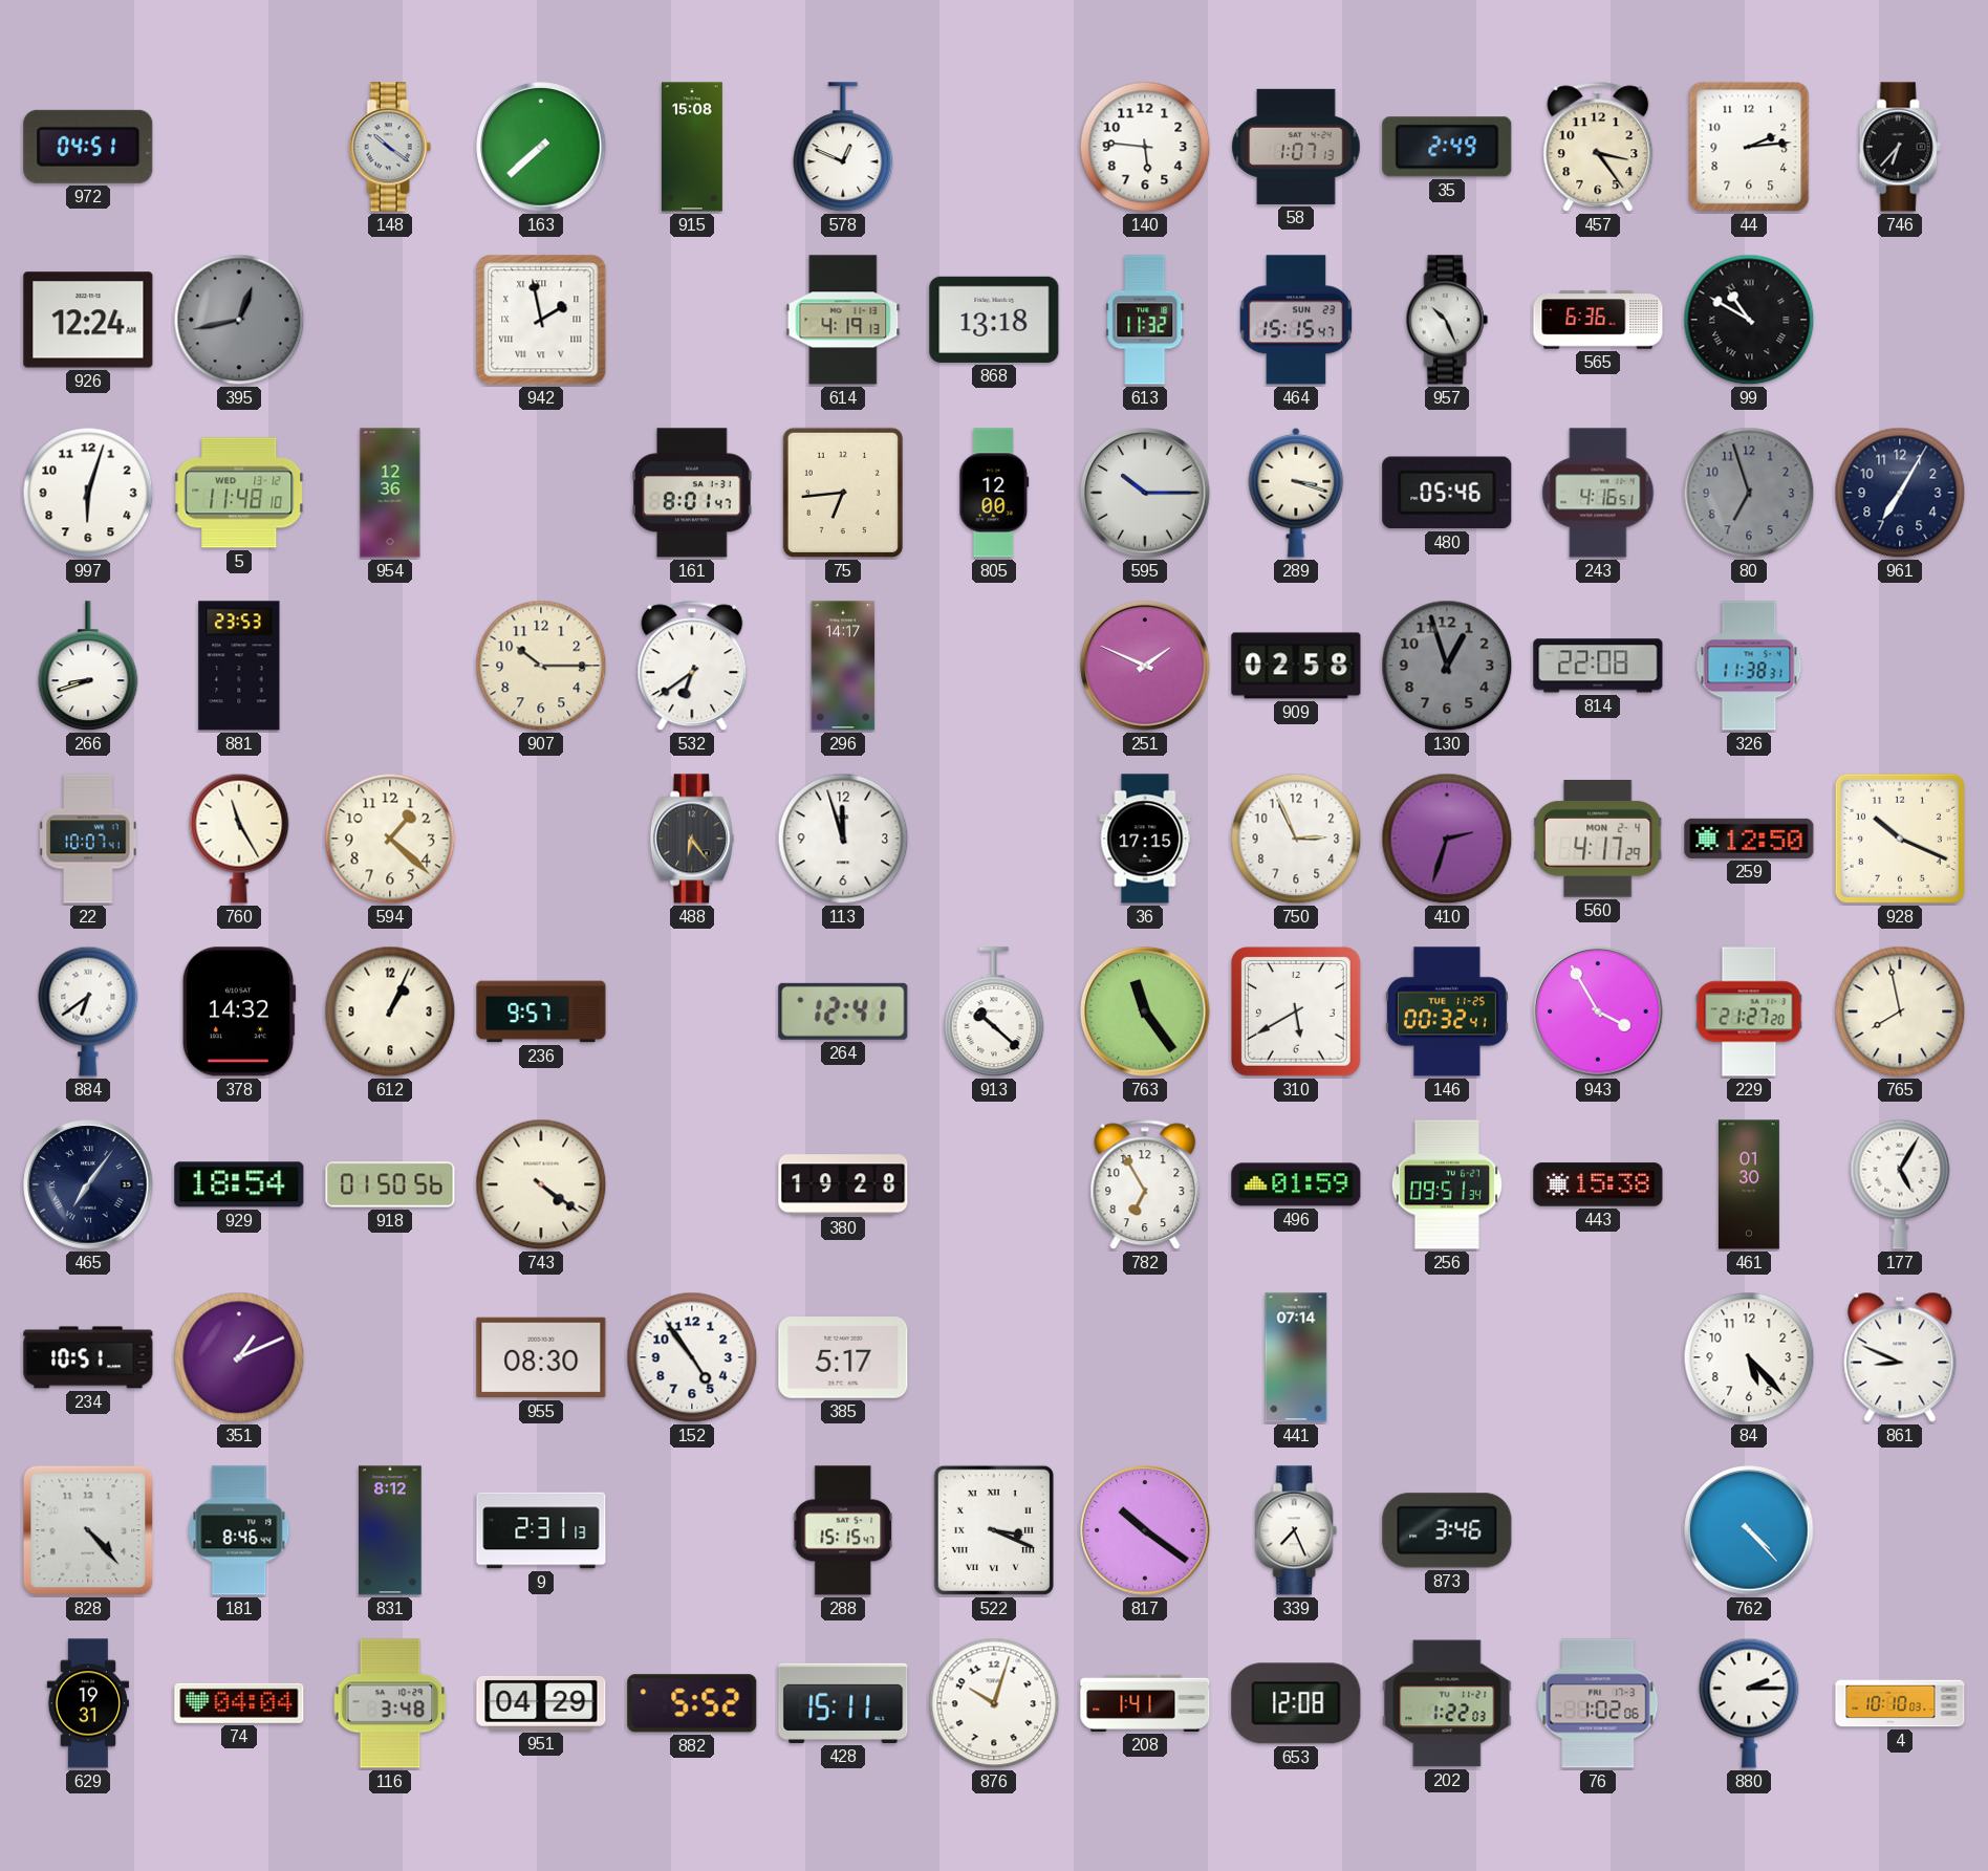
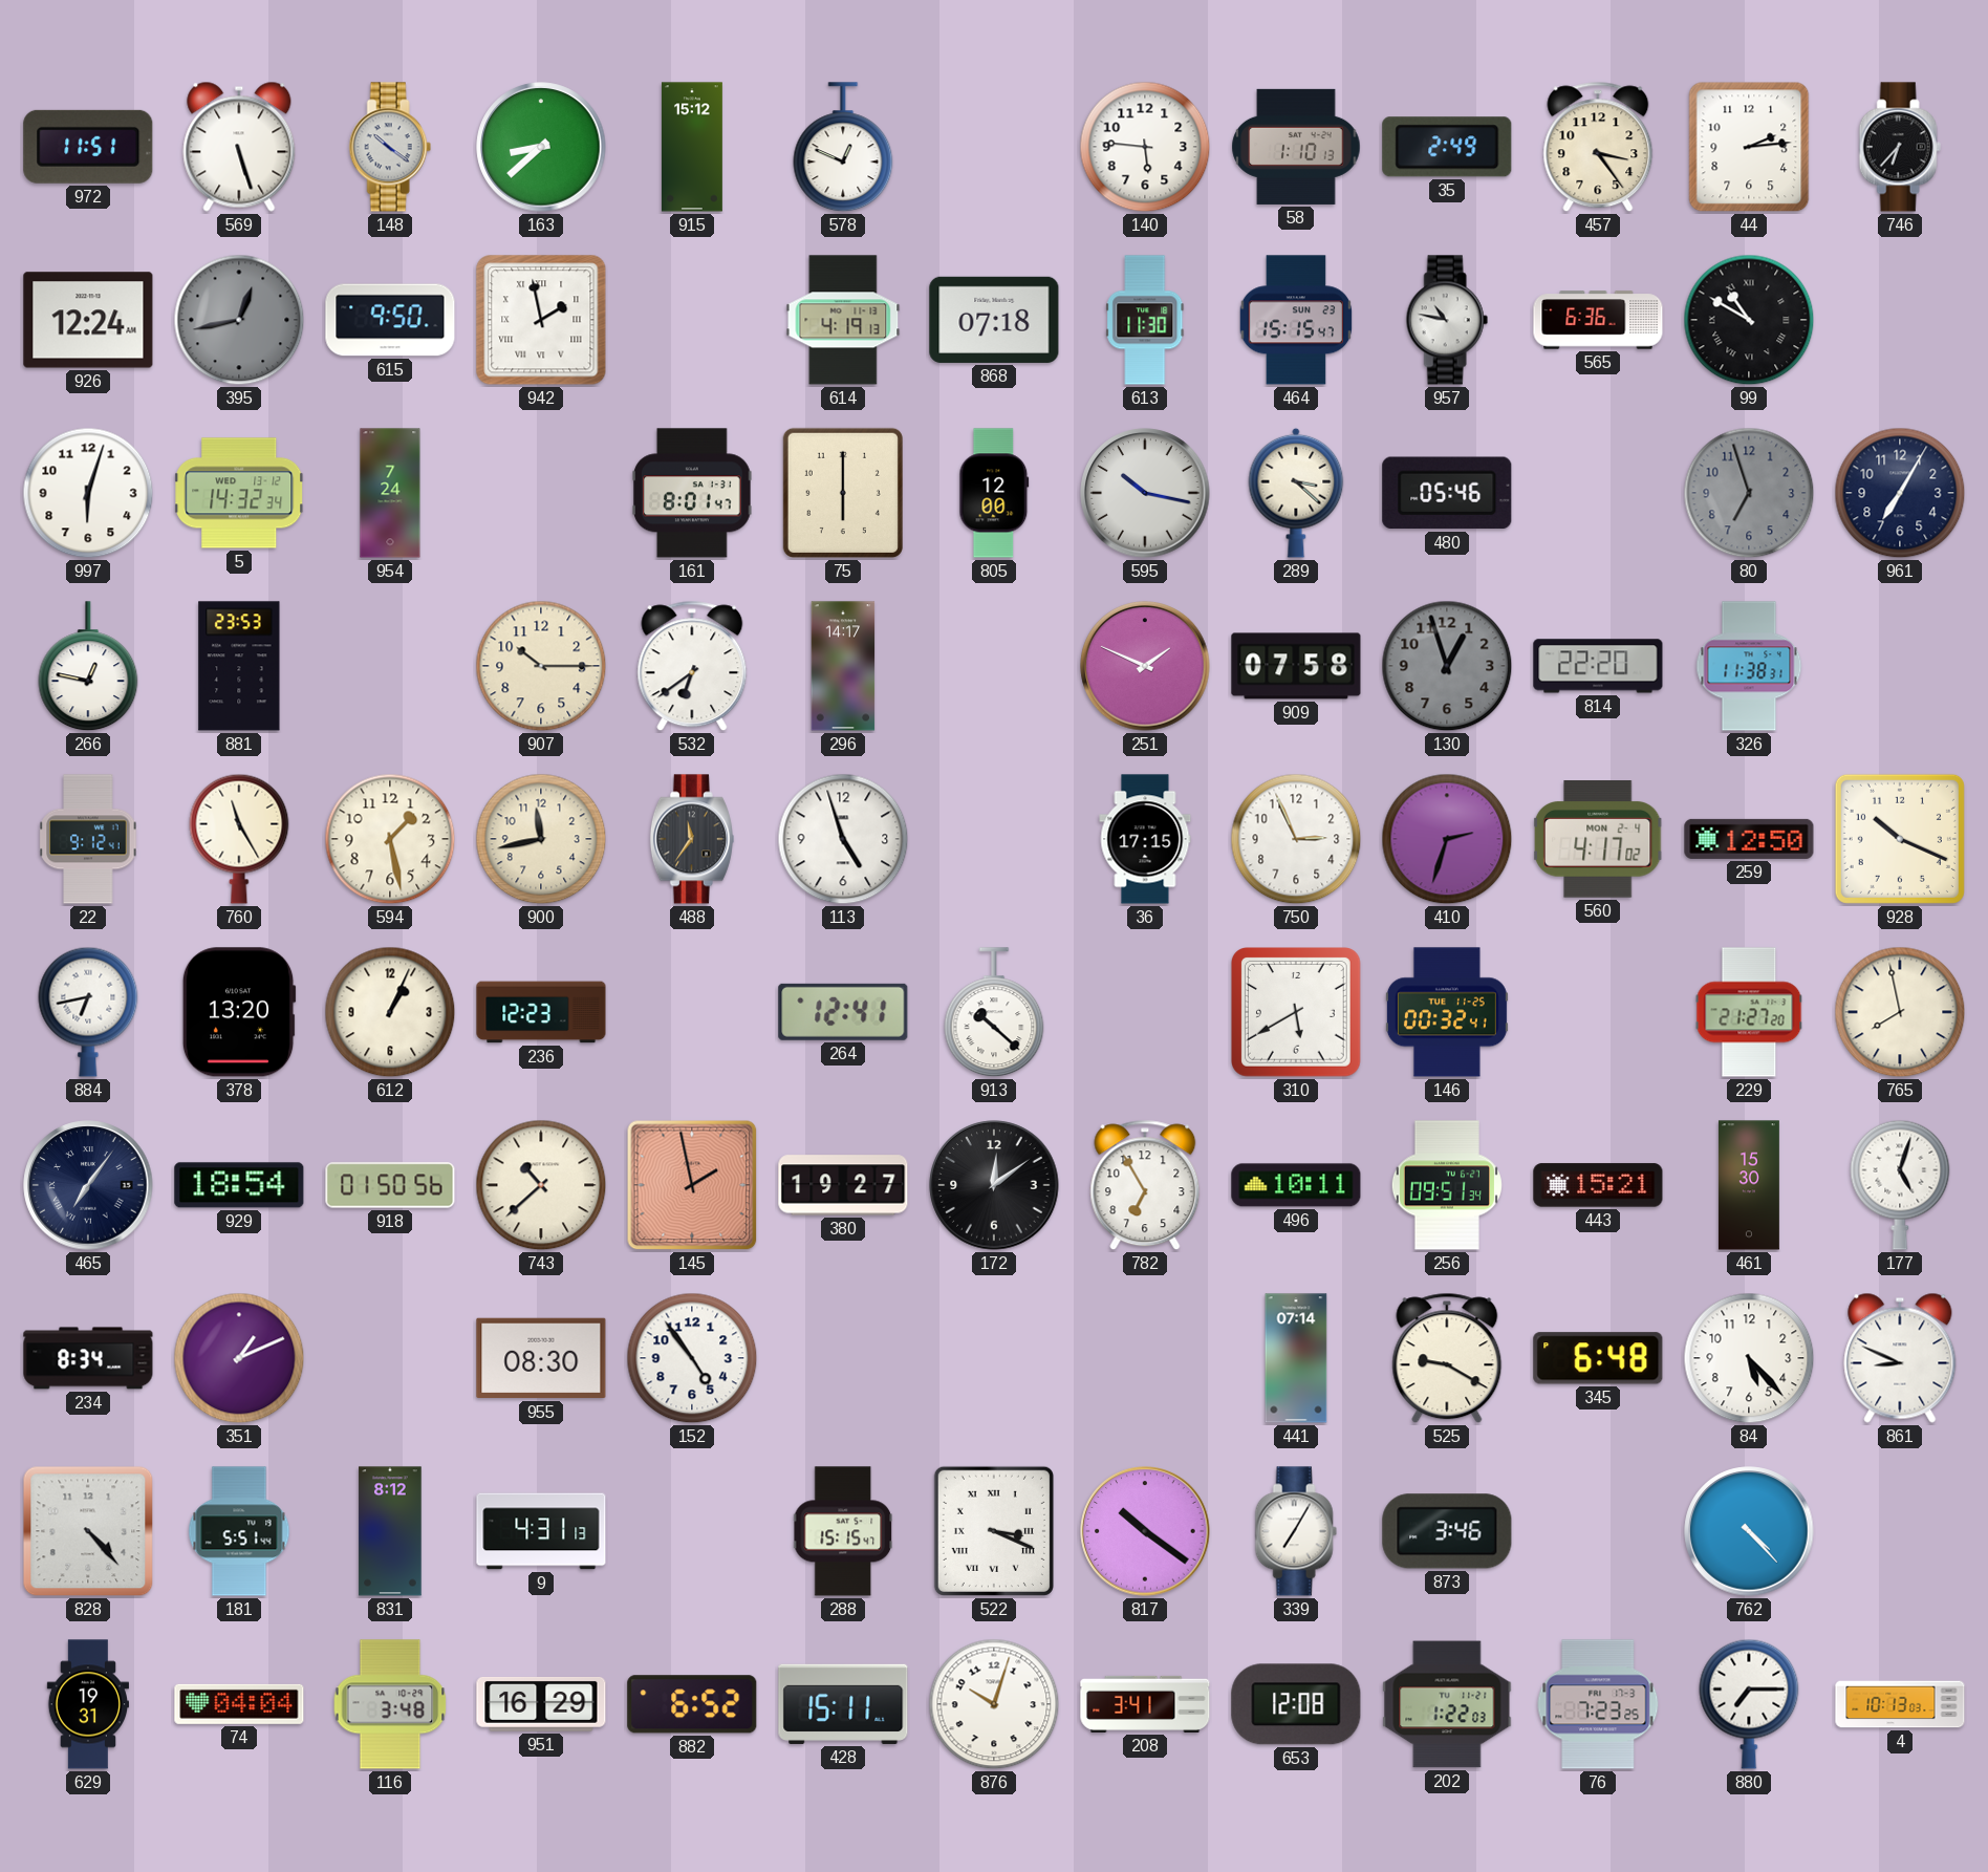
972: 04:51 -> 11:51
569: none -> 5:27
163: 7:38 -> 8:38
915: 15:08 -> 15:12
58: 1:07 -> 1:10
615: none -> 9:50
868: 13:18 -> 07:18
613: 11:32 -> 11:30
957: 10:26 -> 10:47
5: 11:48 -> 14:32
954: 12:36 -> 7:24
75: 6:44 -> 6:00
595: 10:15 -> 10:17
289: 3:18 -> 3:22
243: 4:16 -> none
266: 8:42 -> 12:47
909: 02:58 -> 07:58
814: 22:08 -> 22:20
22: 10:07 -> 9:12
594: 1:22 -> 1:28
900: none -> 11:43
488: 6:24 -> 11:36
113: 11:57 -> 4:57
560: 4:17:29 -> 4:17:02
884: 6:39 -> 6:43
378: 14:32 -> 13:20
236: 9:57 -> 12:23
763: 11:24 -> none
943: 3:55 -> none
743: 4:21 -> 10:38
145: none -> 1:58
380: 19:28 -> 19:27
172: none -> 12:09
496: 01:59 -> 10:11
443: 15:38 -> 15:21
461: 01:30 -> 15:30
177: 5:05 -> 5:03
234: 10:51 -> 8:34
385: 5:17 -> none
525: none -> 9:20
345: none -> 6:48
181: 8:46 -> 5:51
9: 2:31 -> 4:31
339: 7:26 -> 7:05
951: 04:29 -> 16:29
882: 5:52 -> 6:52
208: 1:41 -> 3:41
76: 1:02 -> 7:23
880: 2:15 -> 7:15
4: 10:10 -> 10:13
